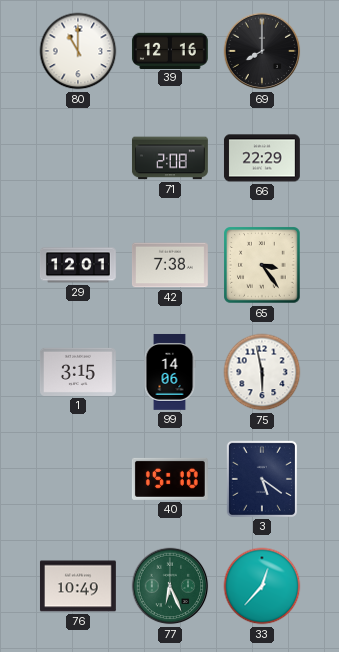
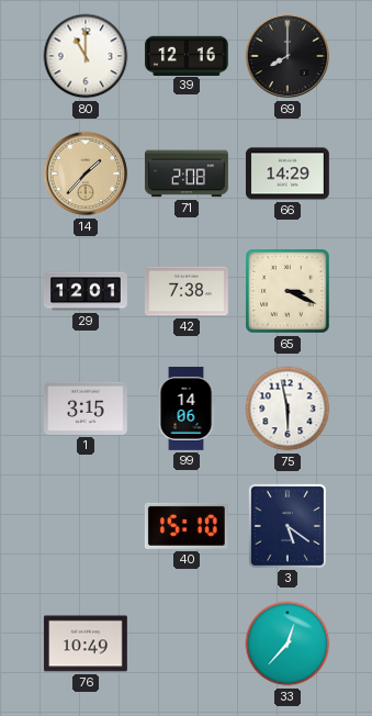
14: none -> 1:37
66: 22:29 -> 14:29
65: 3:24 -> 3:19
77: 6:26 -> none
